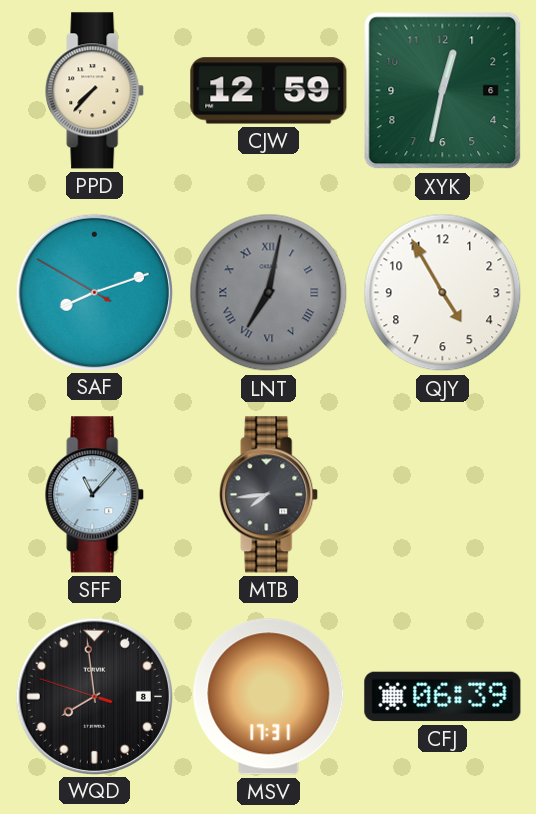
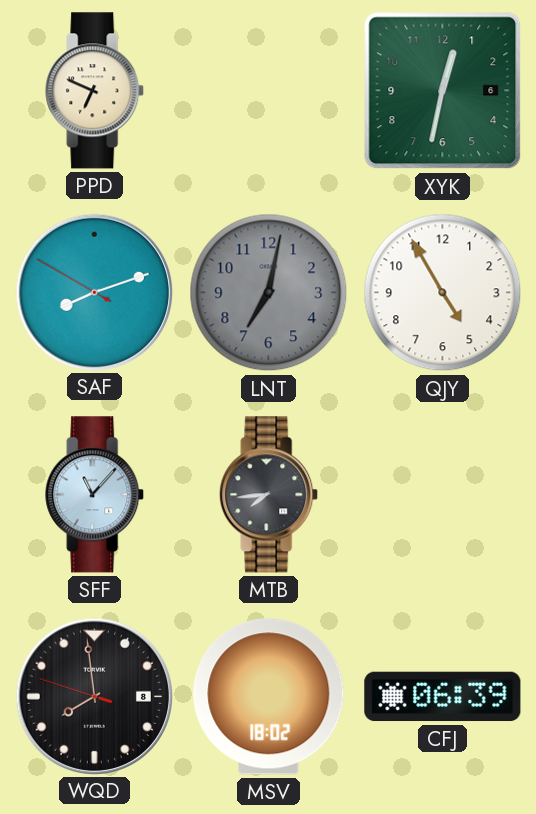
PPD: 7:37 -> 6:49
CJW: 12:59 -> none
LNT numerals: Roman -> Arabic
MSV: 17:31 -> 18:02
